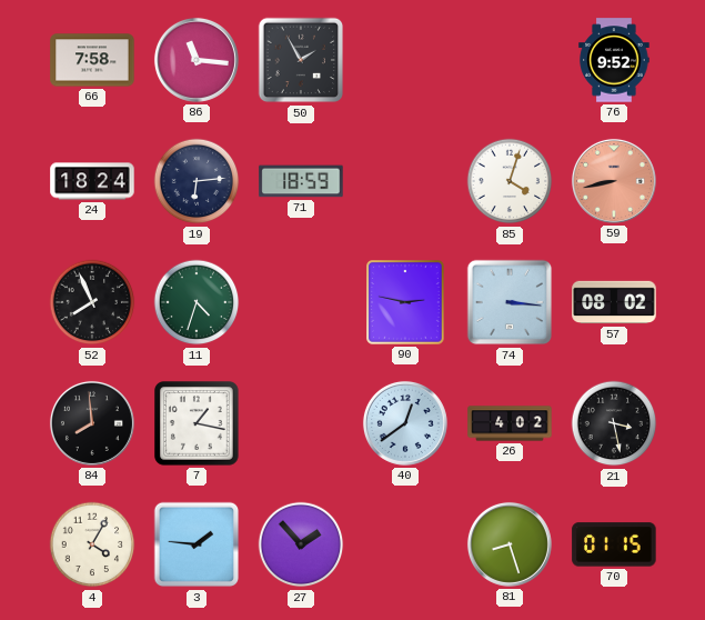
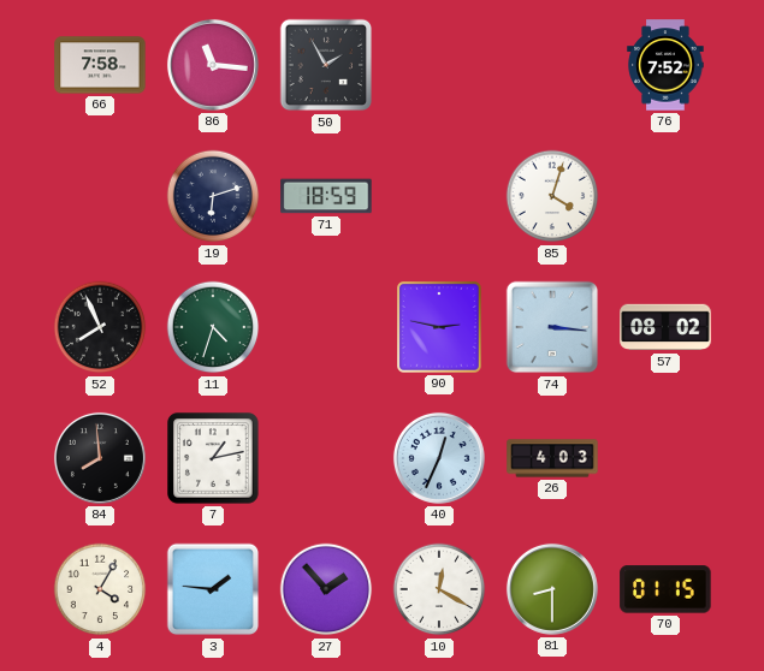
76: 9:52 -> 7:52
24: 18:24 -> none
19: 6:14 -> 6:12
59: 8:43 -> none
7: 1:17 -> 1:13
40: 12:39 -> 12:34
26: 4:02 -> 4:03
21: 3:28 -> none
10: none -> 12:20
81: 8:27 -> 8:30
